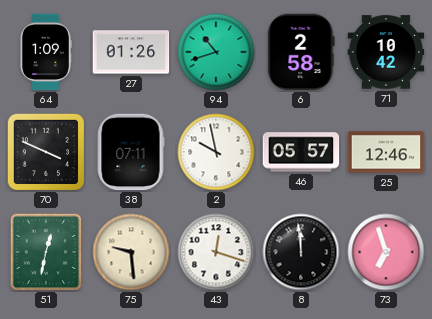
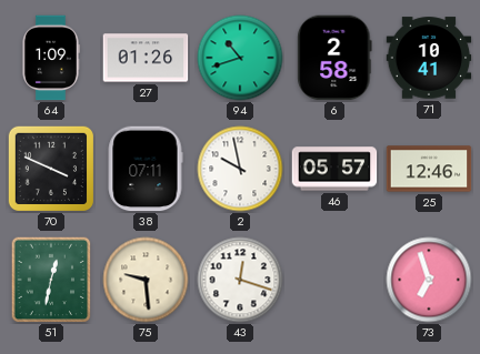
71: 10:42 -> 10:41
8: 11:59 -> none
